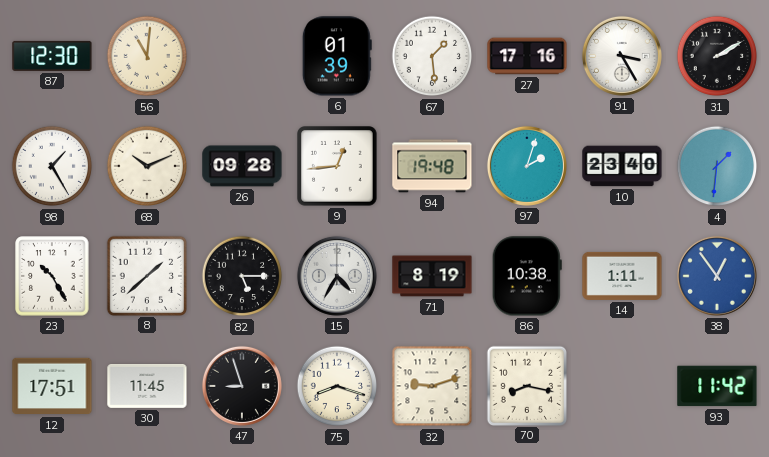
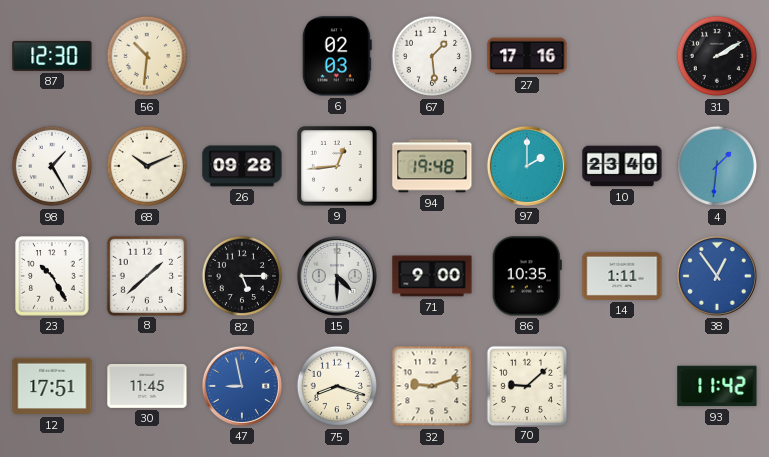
56: 11:01 -> 10:31
6: 01:39 -> 02:03
91: 3:25 -> none
97: 2:03 -> 2:00
15: 4:35 -> 4:30
71: 8:19 -> 9:00
86: 10:38 -> 10:35
47: 8:57 -> 8:58
47 dial: black -> blue
70: 8:17 -> 9:08
